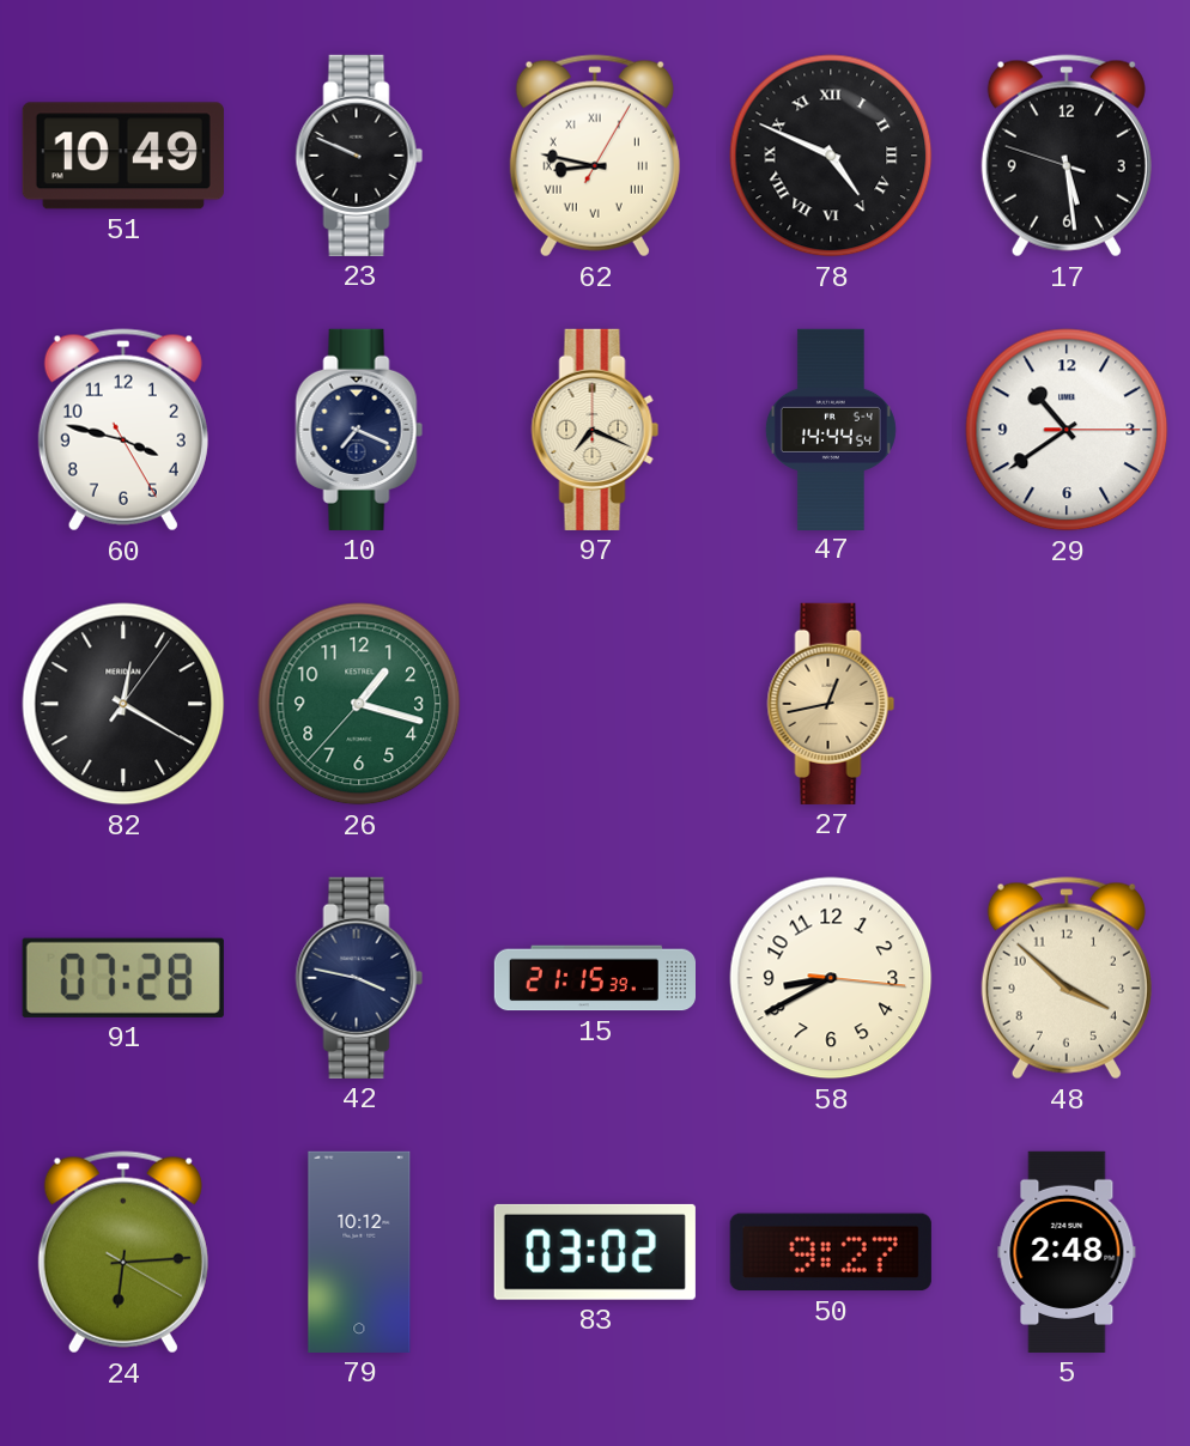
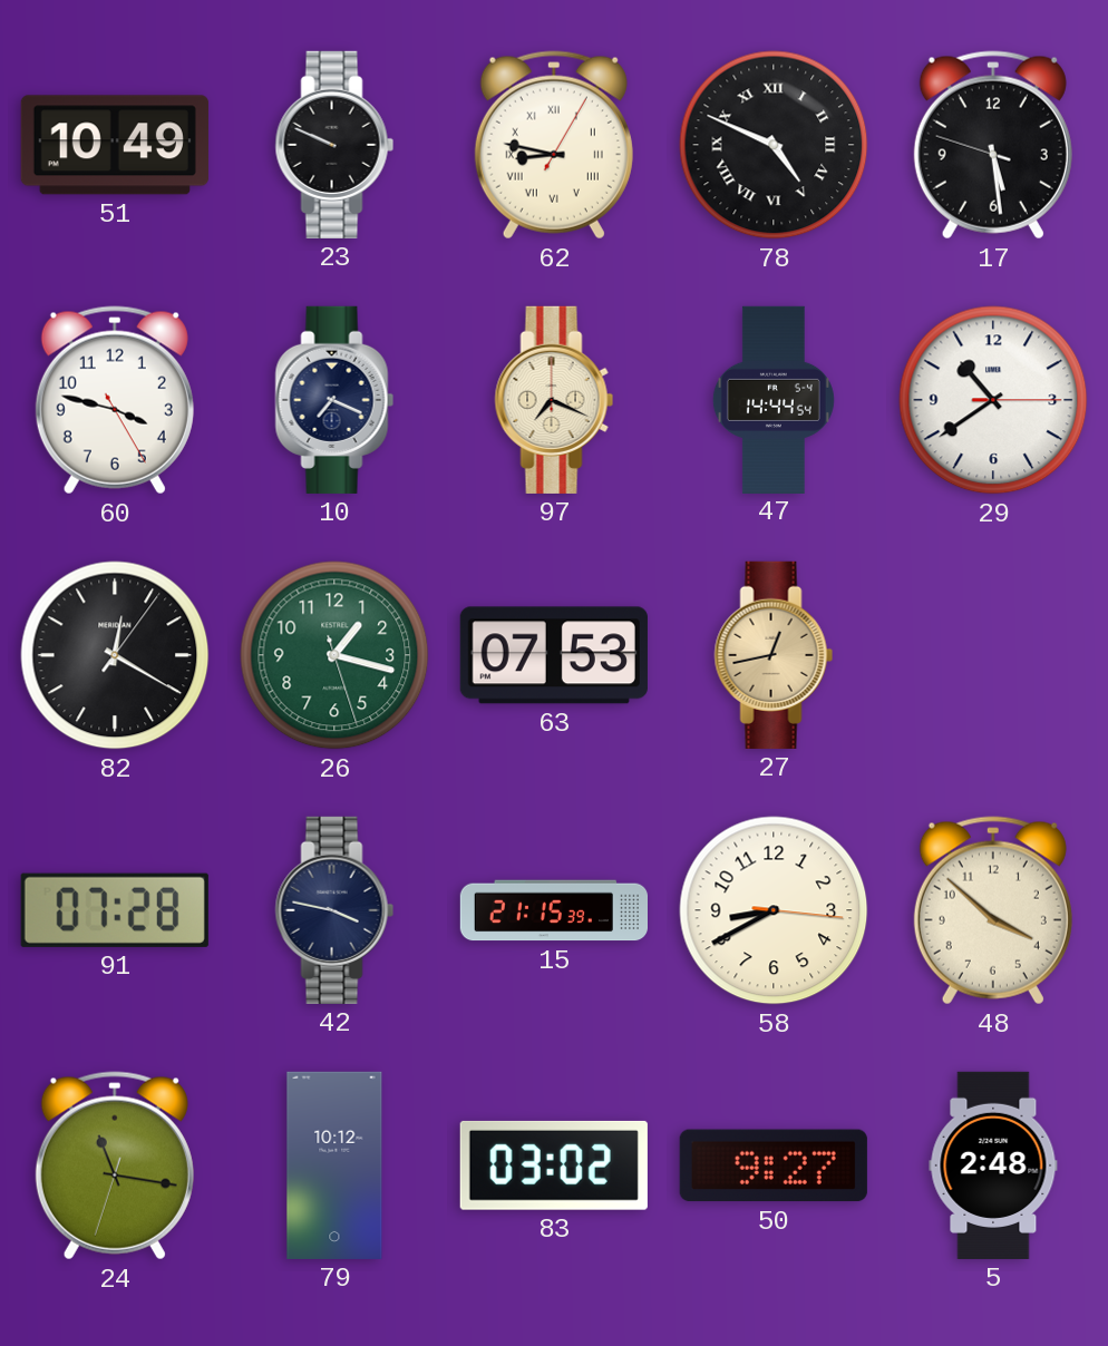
26: 1:17:37 -> 1:17:27
63: none -> 07:53
24: 6:14 -> 11:16
